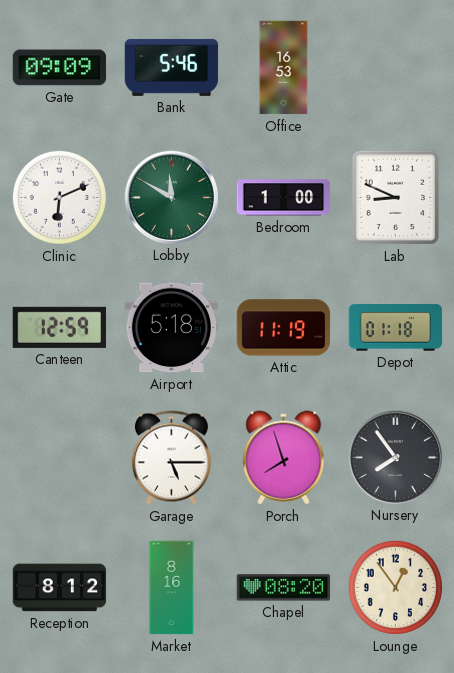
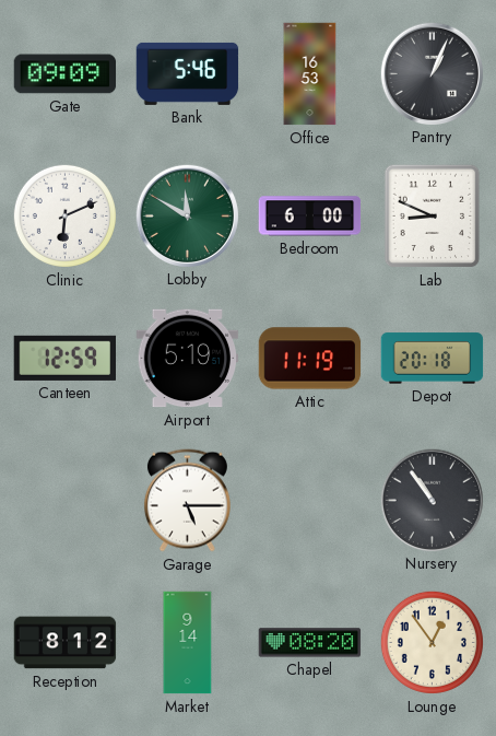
Pantry: none -> 1:04
Bedroom: 1:00 -> 6:00
Airport: 5:18 -> 5:19
Depot: 01:18 -> 20:18
Porch: 7:57 -> none
Nursery: 7:54 -> 10:54
Market: 8:16 -> 9:14
